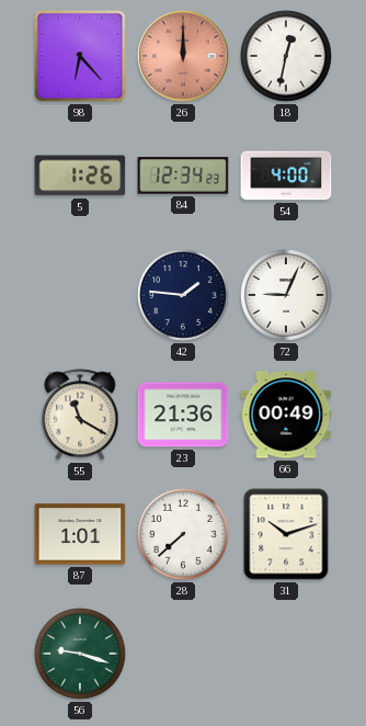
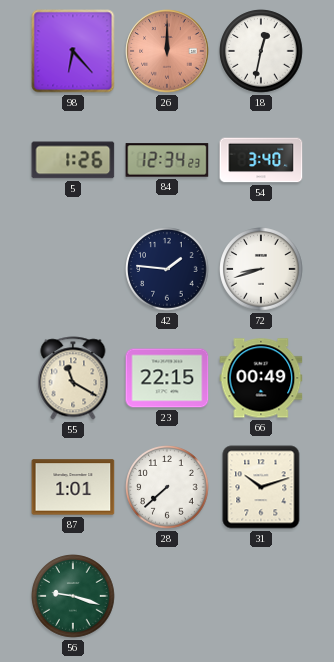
54: 4:00 -> 3:40
72: 9:04 -> 8:42
23: 21:36 -> 22:15
